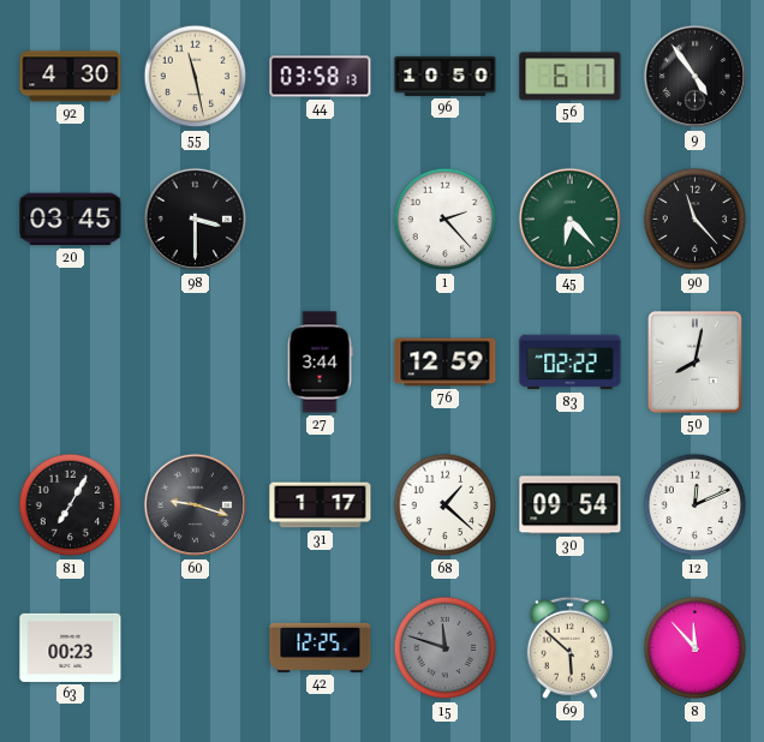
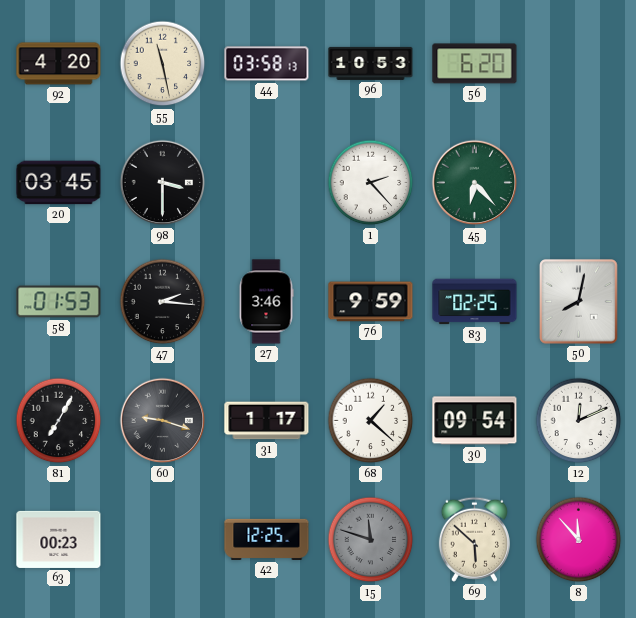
92: 4:30 -> 4:20
96: 10:50 -> 10:53
56: 6:17 -> 6:20
9: 4:54 -> none
90: 11:23 -> none
58: none -> 01:53
47: none -> 2:16
27: 3:44 -> 3:46
76: 12:59 -> 9:59
83: 02:22 -> 02:25
